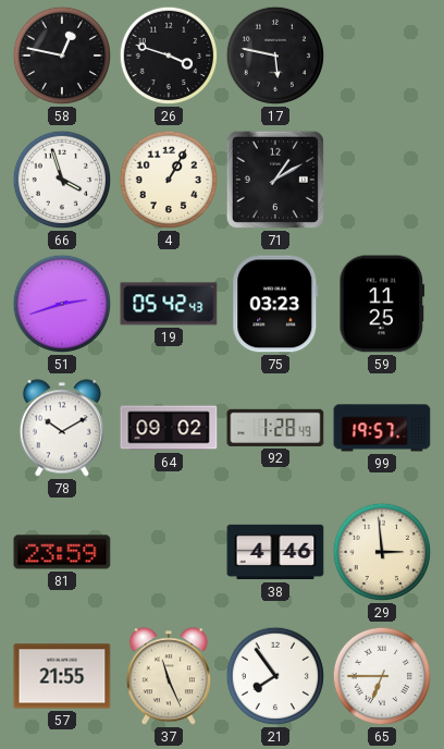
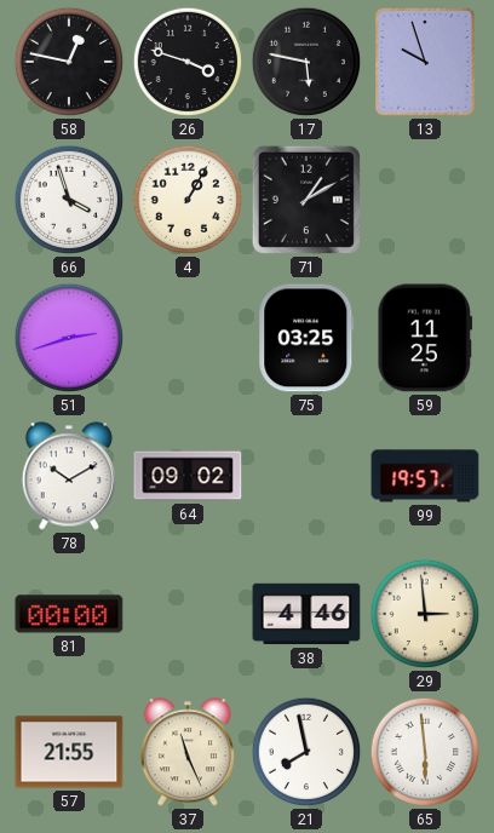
13: none -> 9:57
19: 05:42 -> none
75: 03:23 -> 03:25
92: 1:28 -> none
81: 23:59 -> 00:00
21: 7:54 -> 7:58
65: 6:45 -> 5:59
